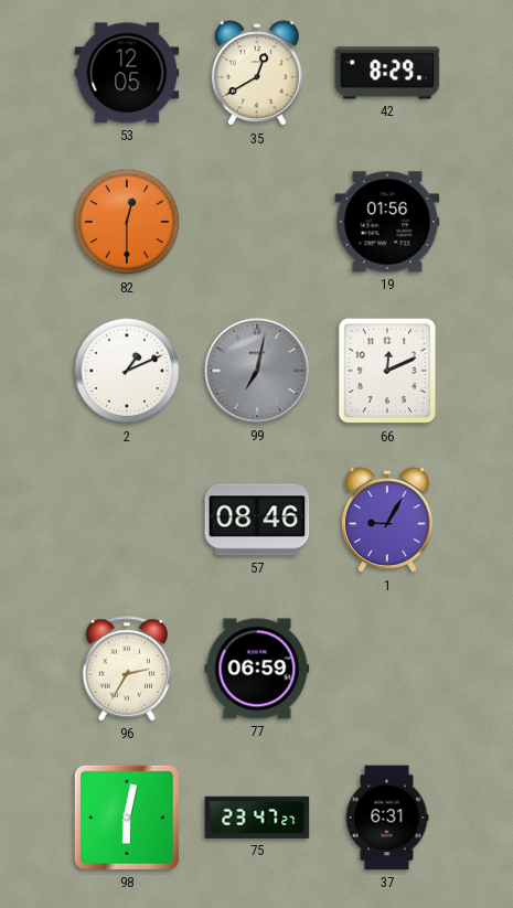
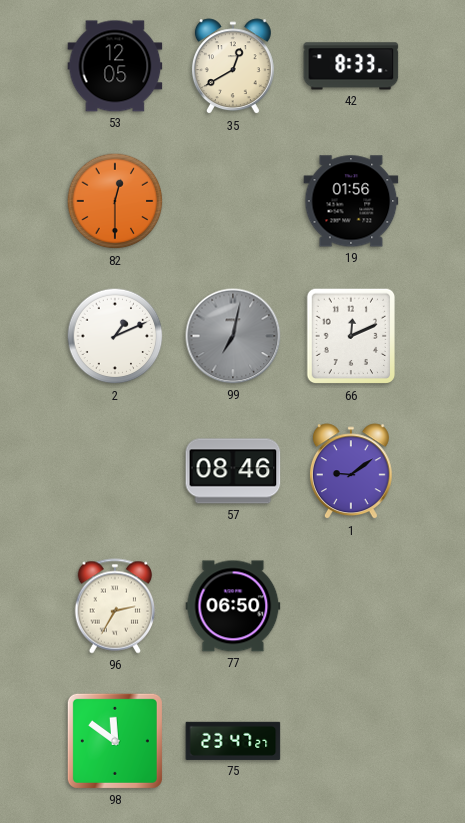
42: 8:29 -> 8:33
1: 9:05 -> 9:09
77: 06:59 -> 06:50
98: 6:02 -> 11:51
37: 6:31 -> none
